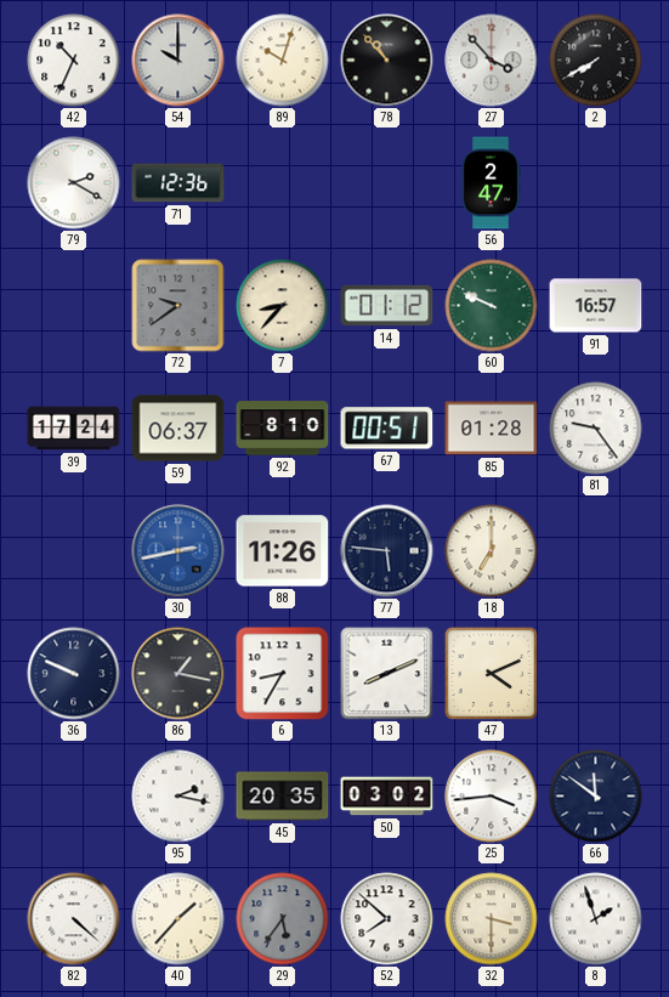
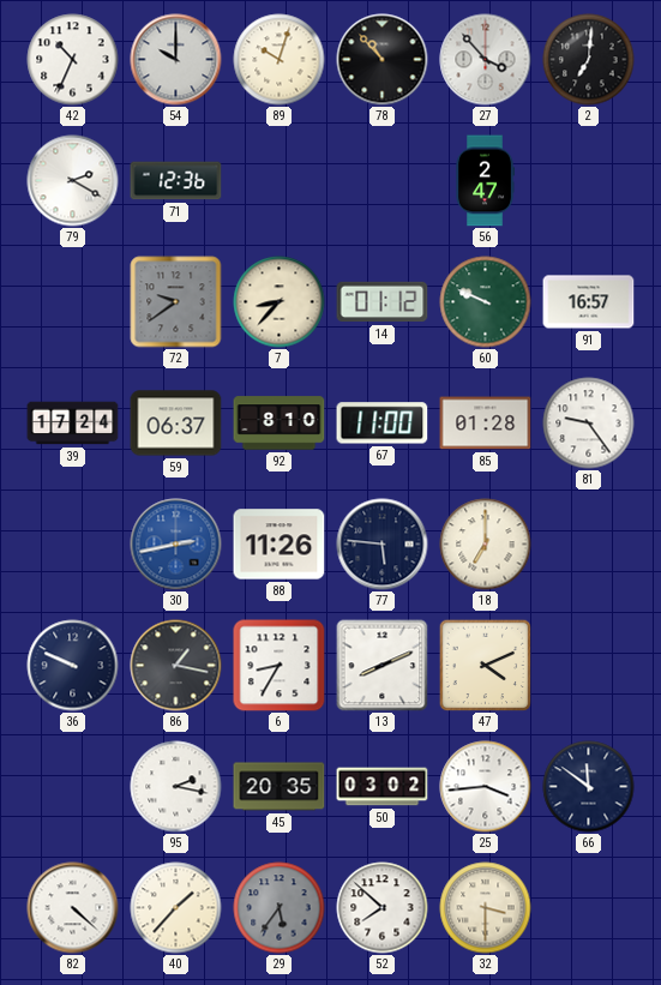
2: 7:40 -> 7:01
67: 00:51 -> 11:00
8: 1:57 -> none
